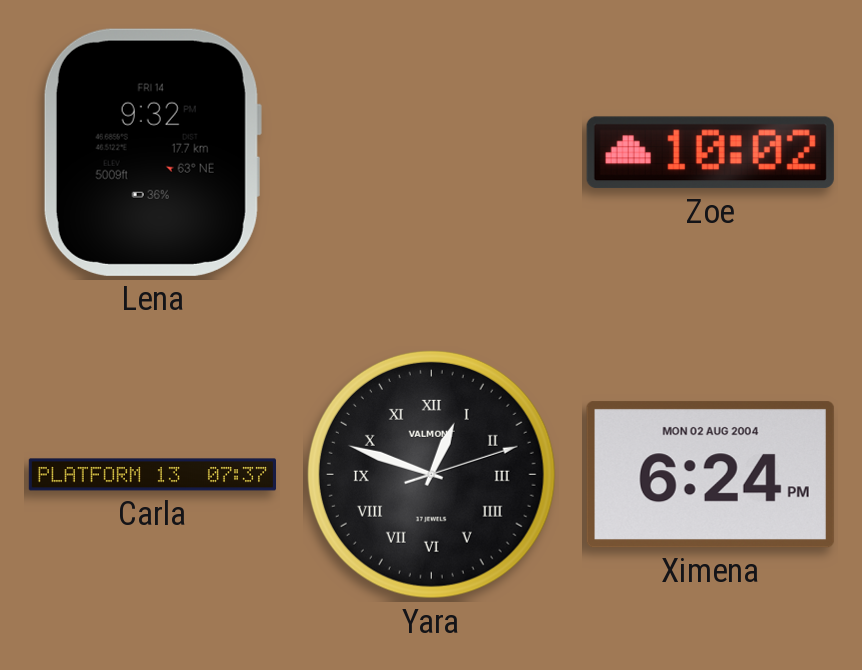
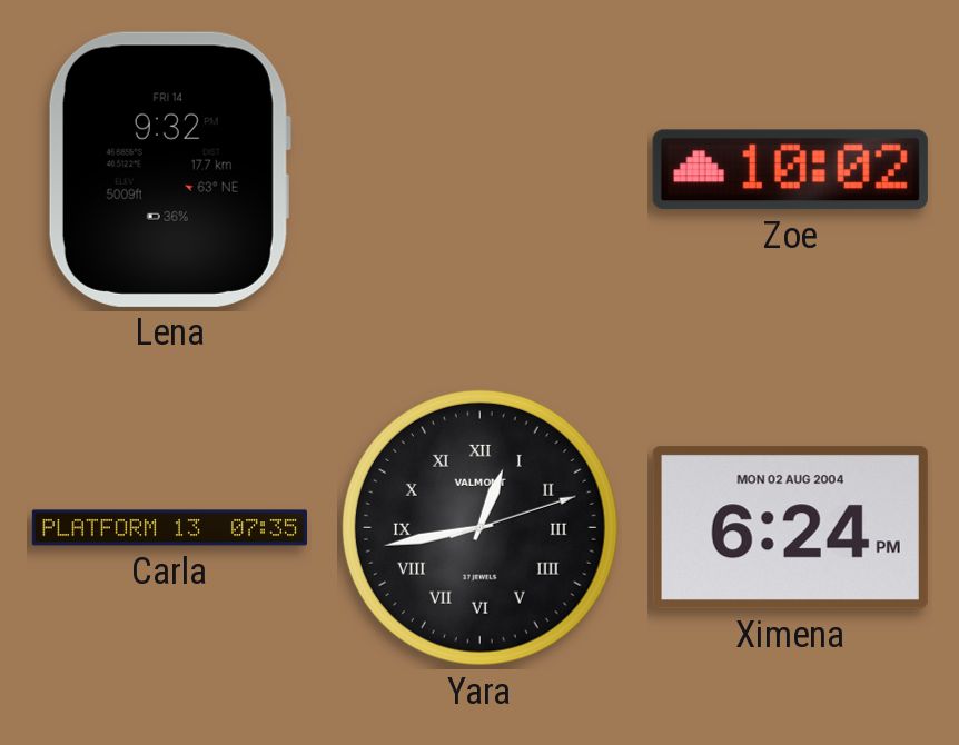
Carla: 07:37 -> 07:35
Yara: 12:48 -> 12:43
